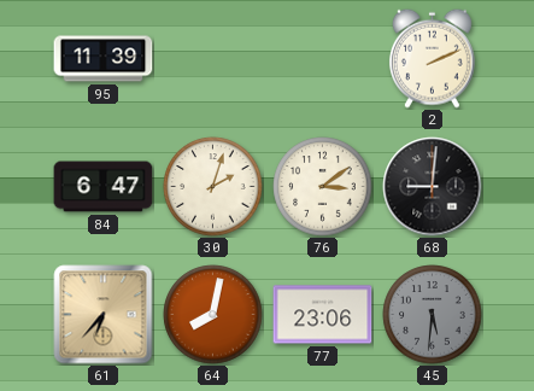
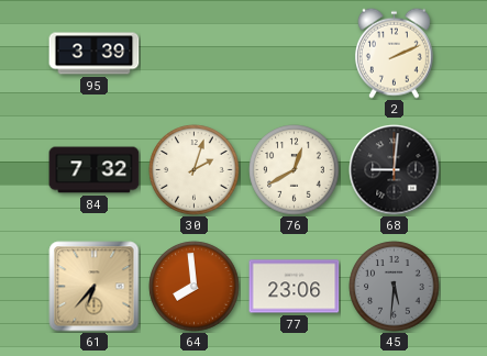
95: 11:39 -> 3:39
84: 6:47 -> 7:32
76: 3:09 -> 12:40
64: 8:02 -> 7:59
